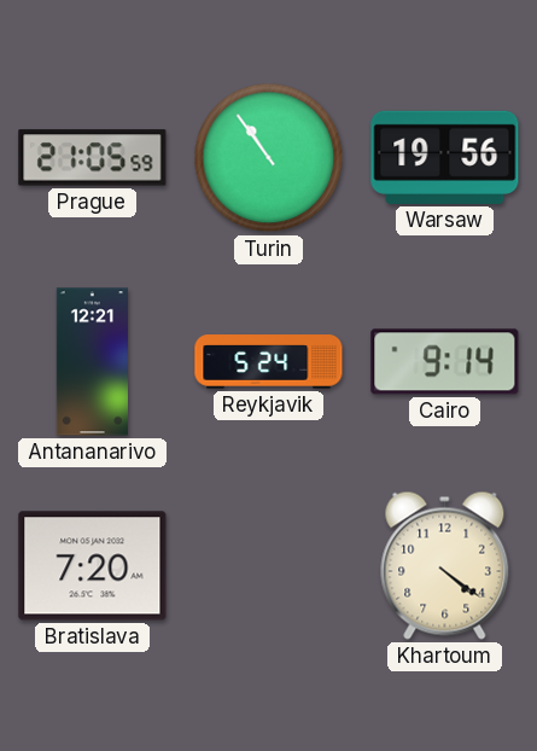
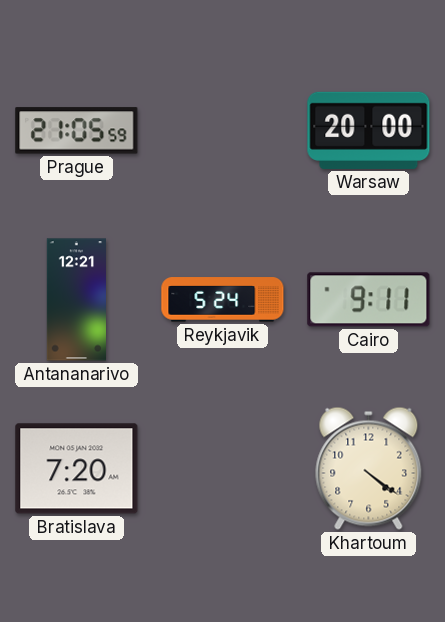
Turin: 10:54 -> none
Warsaw: 19:56 -> 20:00
Cairo: 9:14 -> 9:11
